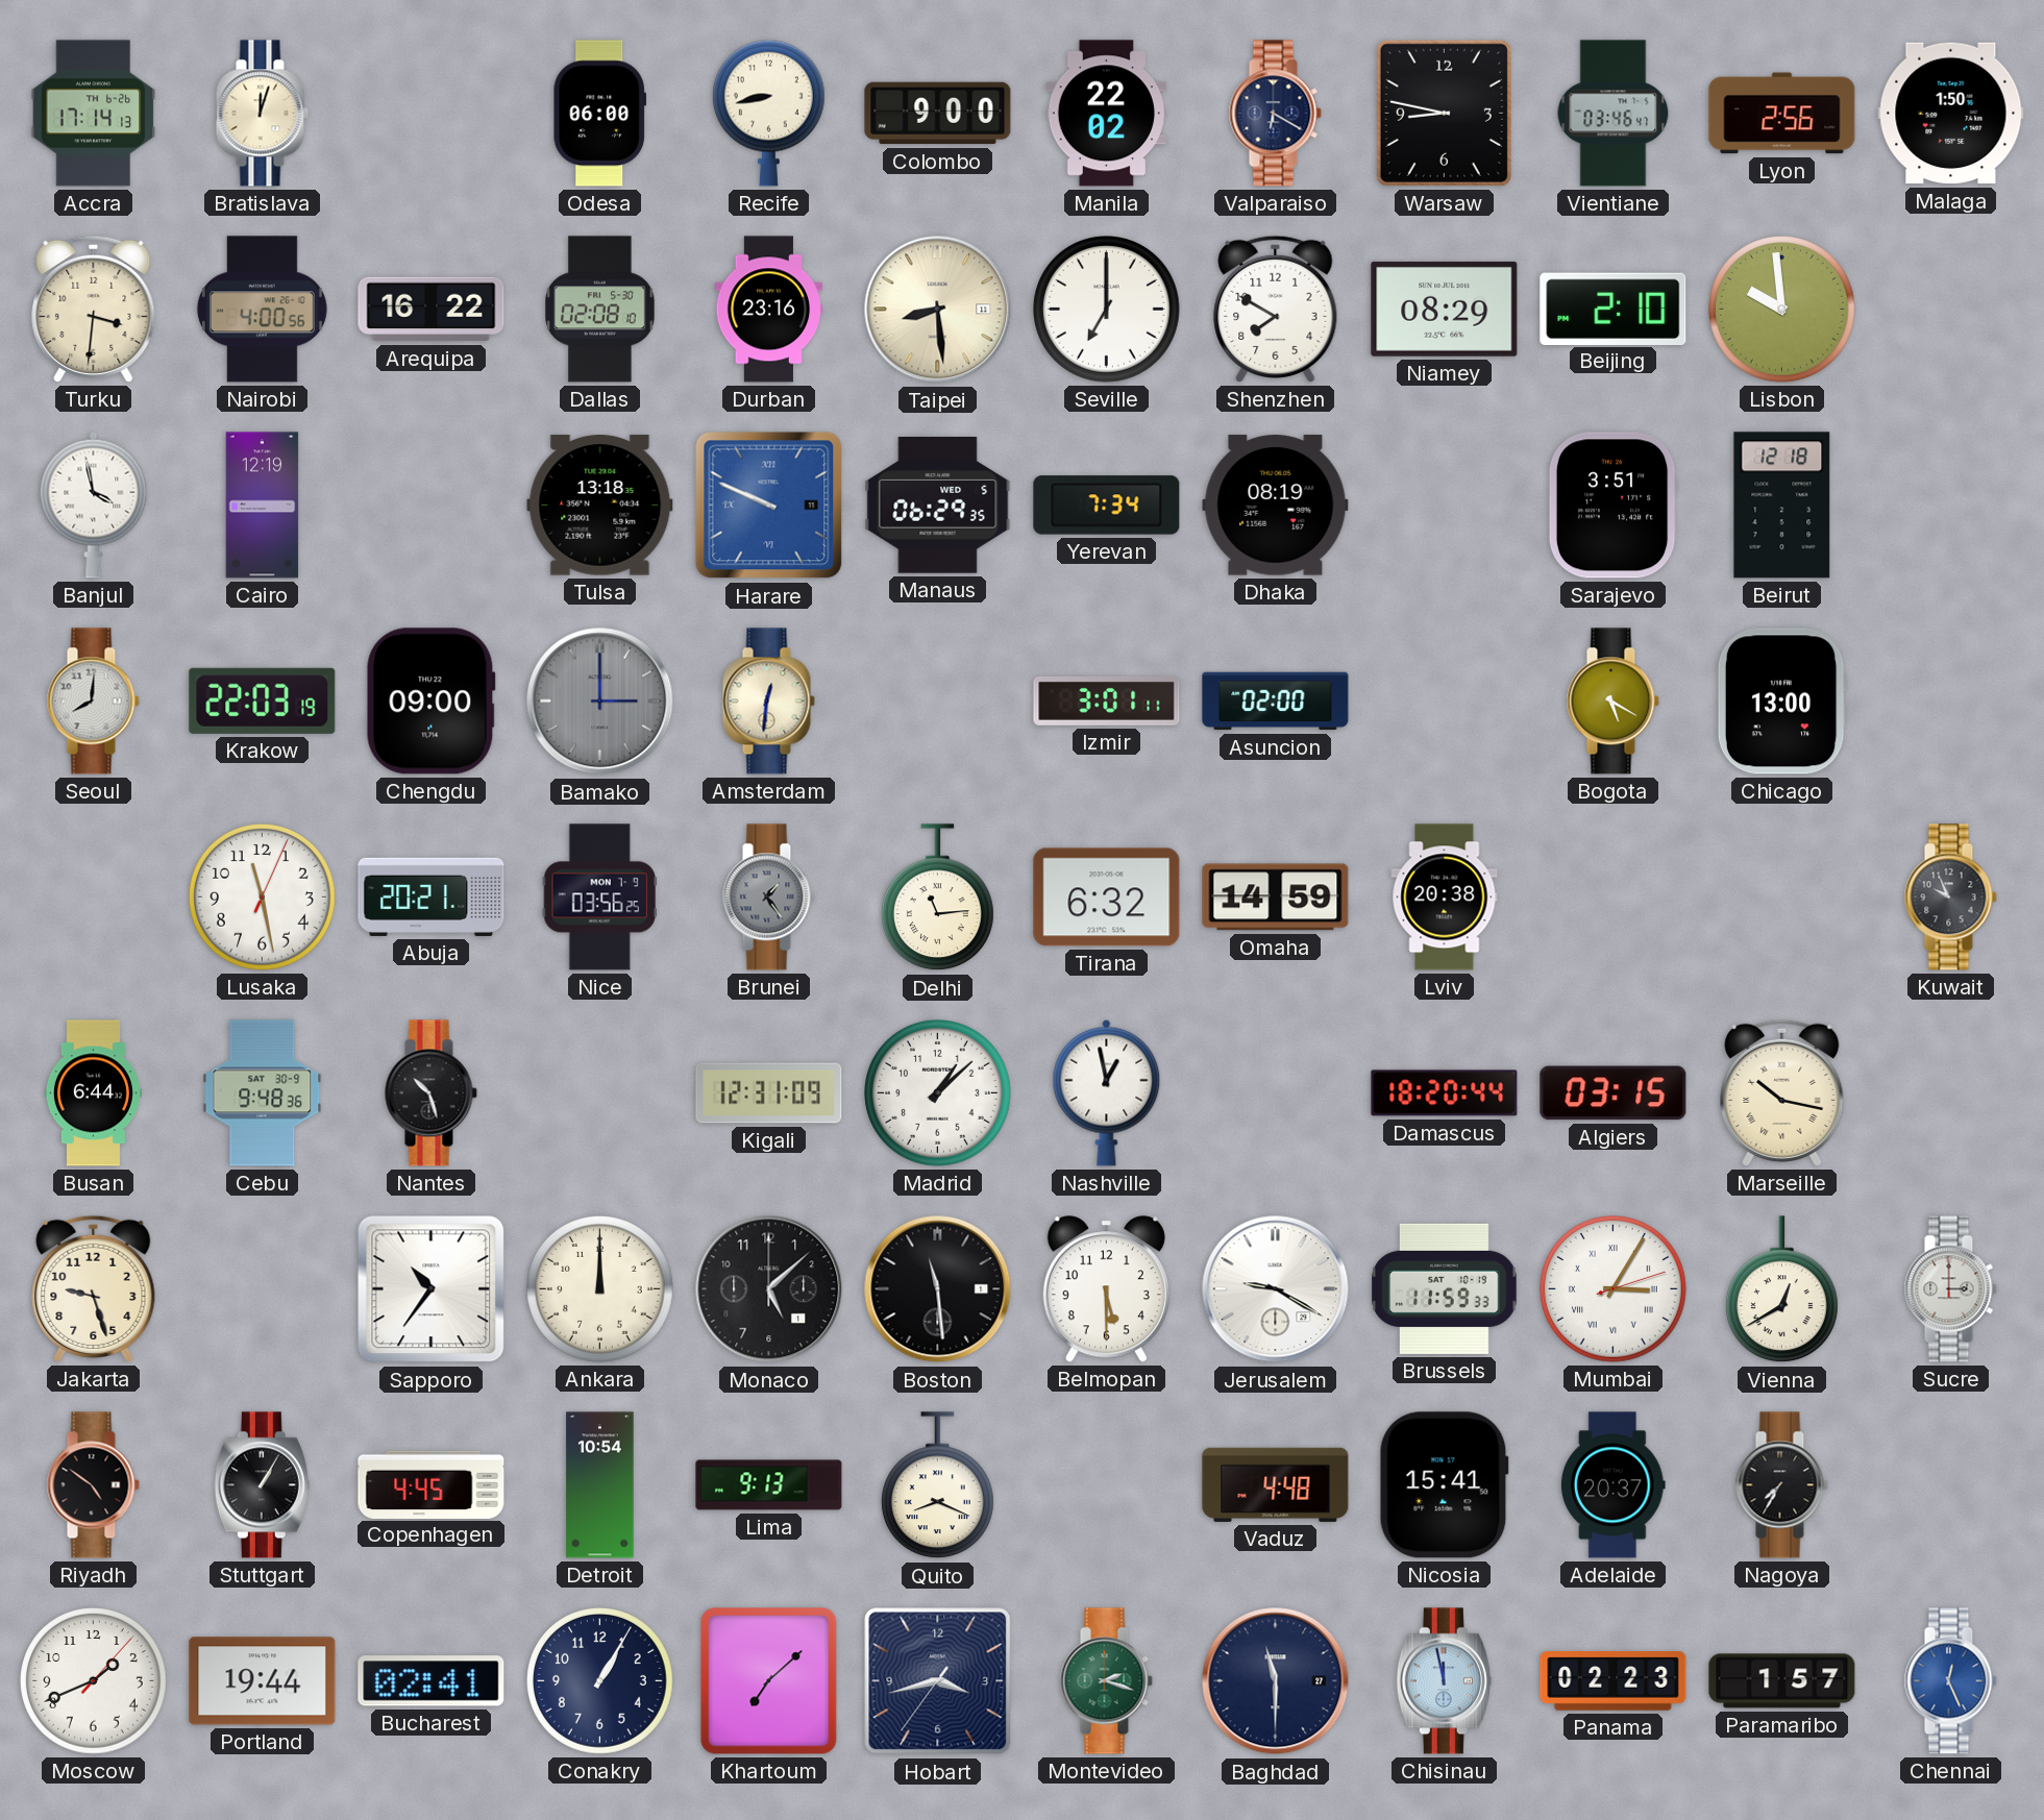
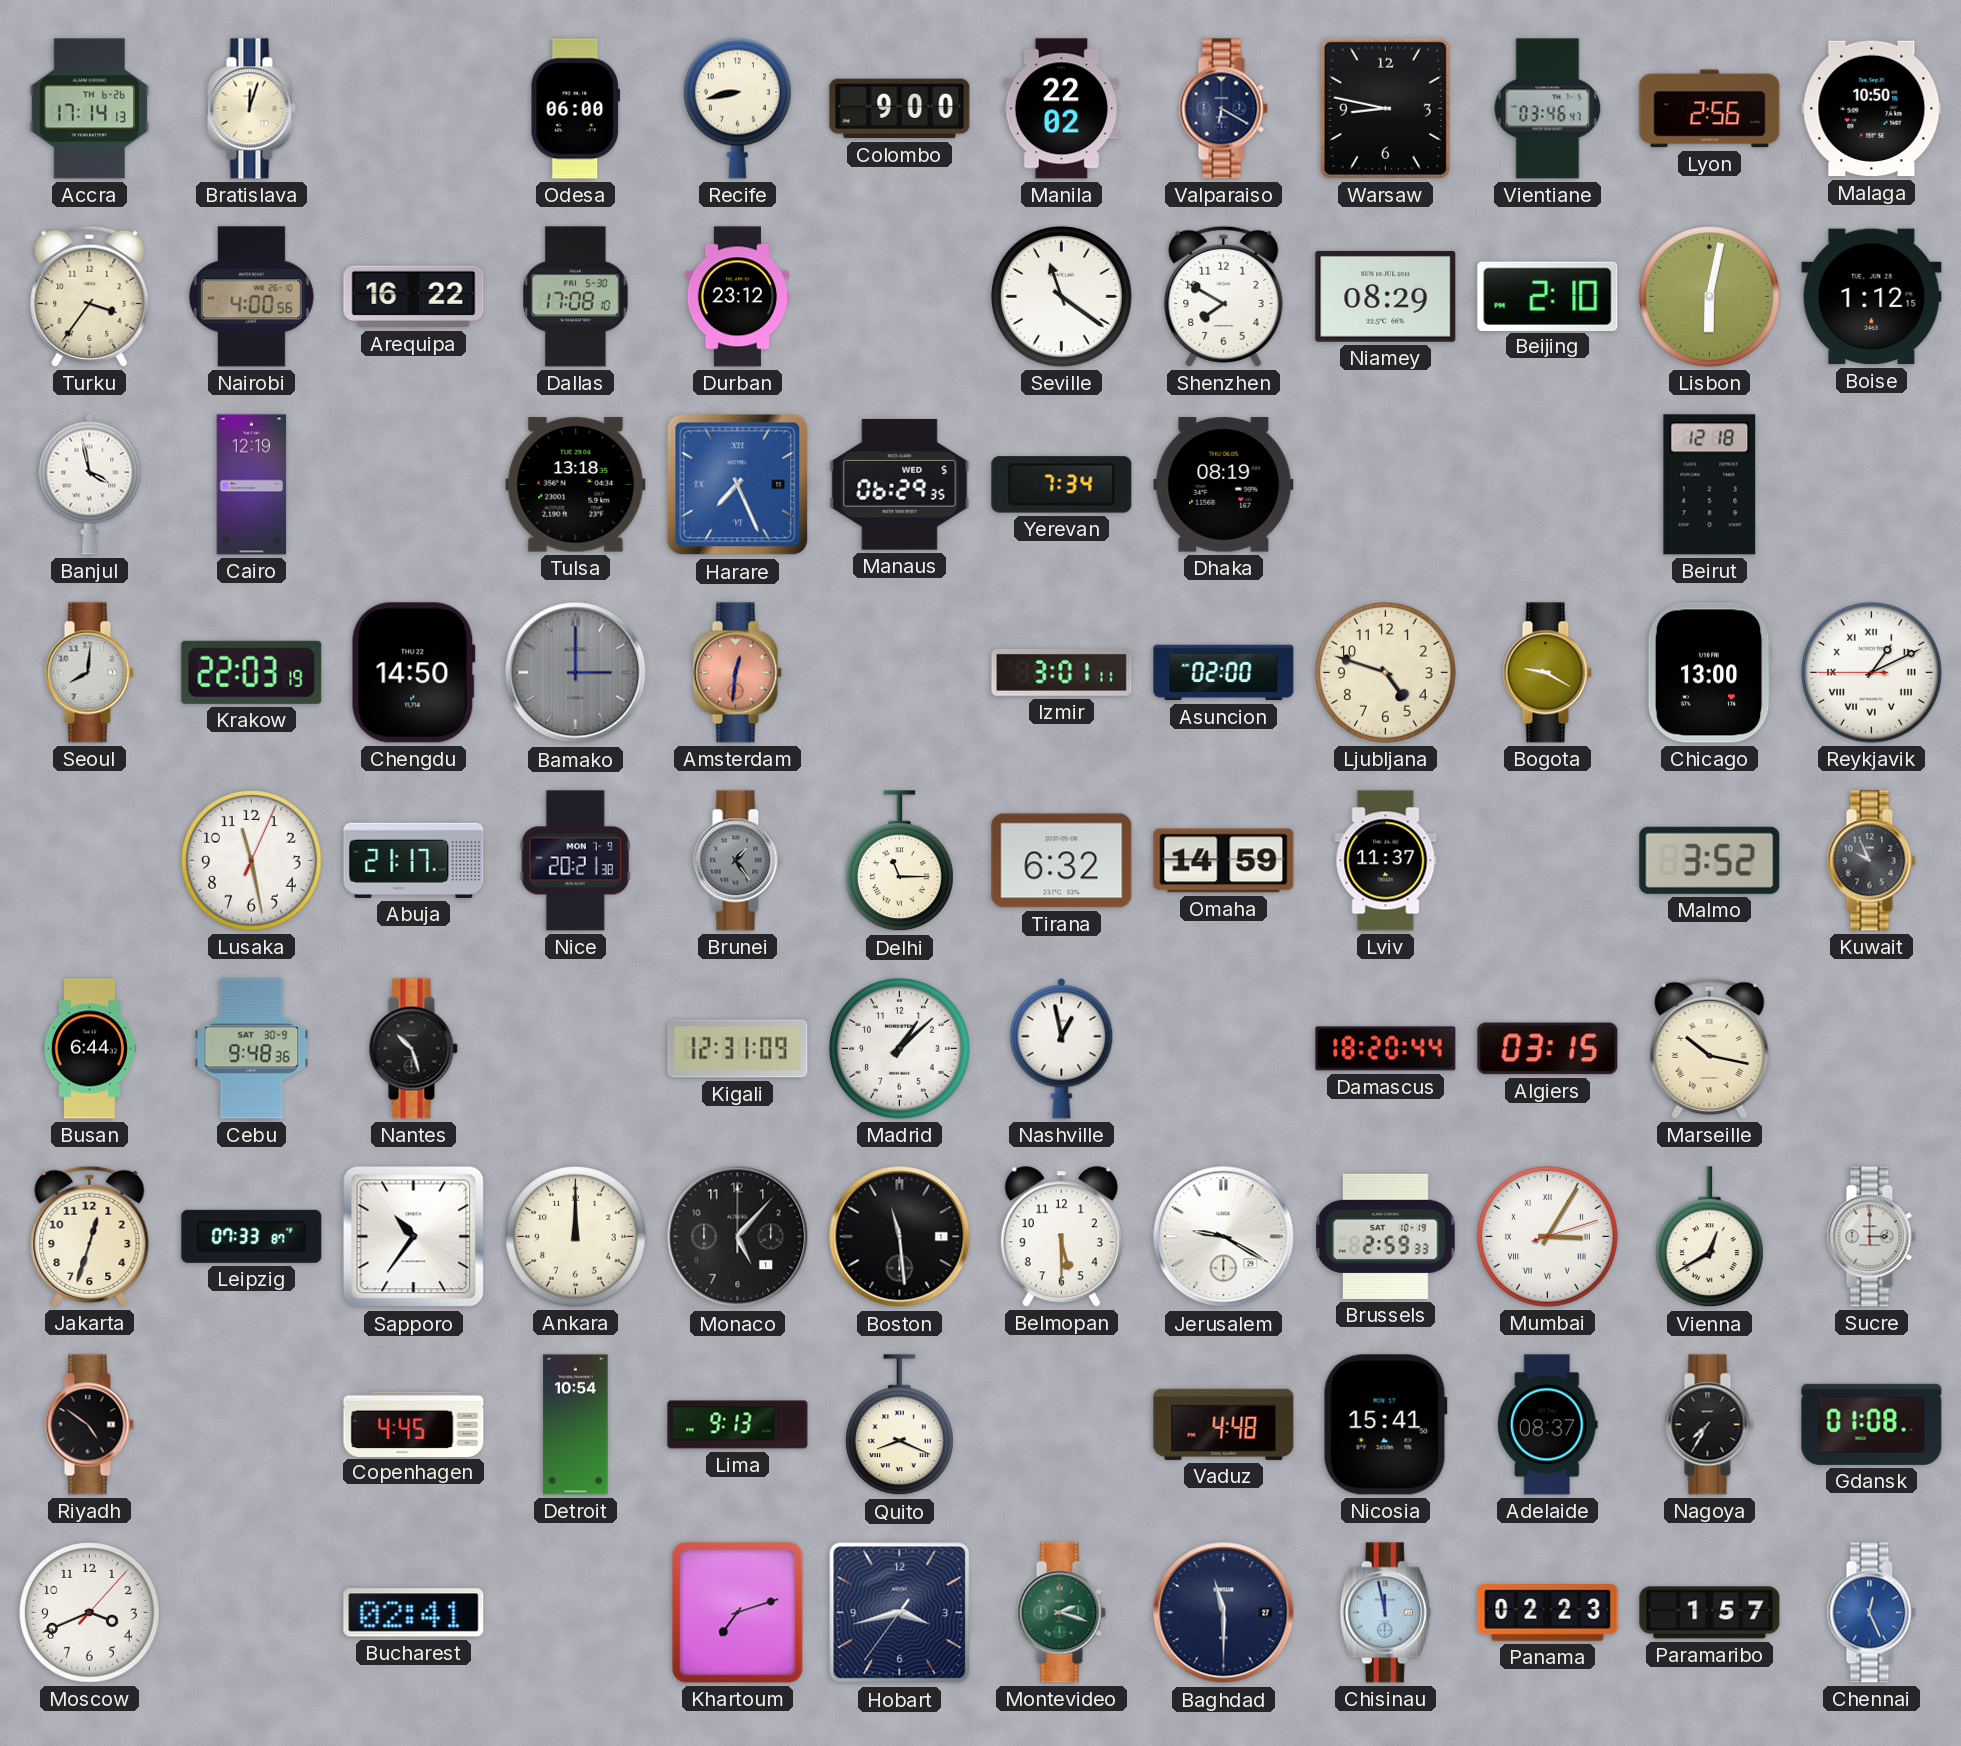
Malaga: 1:50 -> 10:50
Turku: 3:31 -> 3:36
Dallas: 02:08 -> 17:08
Durban: 23:16 -> 23:12
Taipei: 8:29 -> none
Seville: 7:00 -> 11:21
Lisbon: 9:59 -> 6:02
Boise: none -> 1:12
Harare: 9:49 -> 7:26
Sarajevo: 3:51 -> none
Chengdu: 09:00 -> 14:50
Amsterdam dial: cream -> salmon
Ljubljana: none -> 4:48
Bogota: 5:20 -> 9:20
Reykjavik: none -> 1:10
Abuja: 20:21 -> 21:17
Nice: 03:56 -> 20:21
Delhi: 11:14 -> 11:15
Lviv: 20:38 -> 11:37
Malmo: none -> 3:52
Jakarta: 9:27 -> 12:33
Leipzig: none -> 07:33
Monaco: 5:08 -> 5:07
Brussels: 11:59 -> 2:59
Stuttgart: 1:05 -> none
Adelaide: 20:37 -> 08:37
Gdansk: none -> 01:08
Moscow: 1:41 -> 3:41
Portland: 19:44 -> none
Conakry: 1:05 -> none
Khartoum: 7:08 -> 7:12
